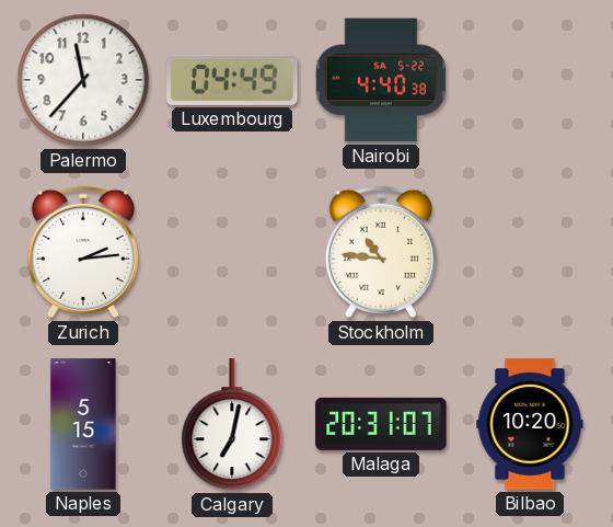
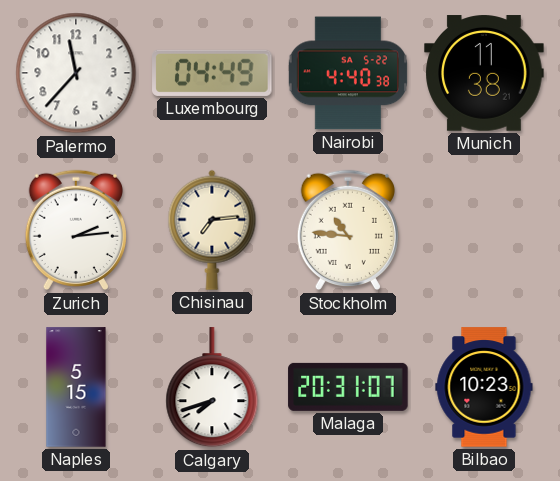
Munich: none -> 11:38
Chisinau: none -> 7:14
Calgary: 7:02 -> 7:42
Bilbao: 10:20 -> 10:23
